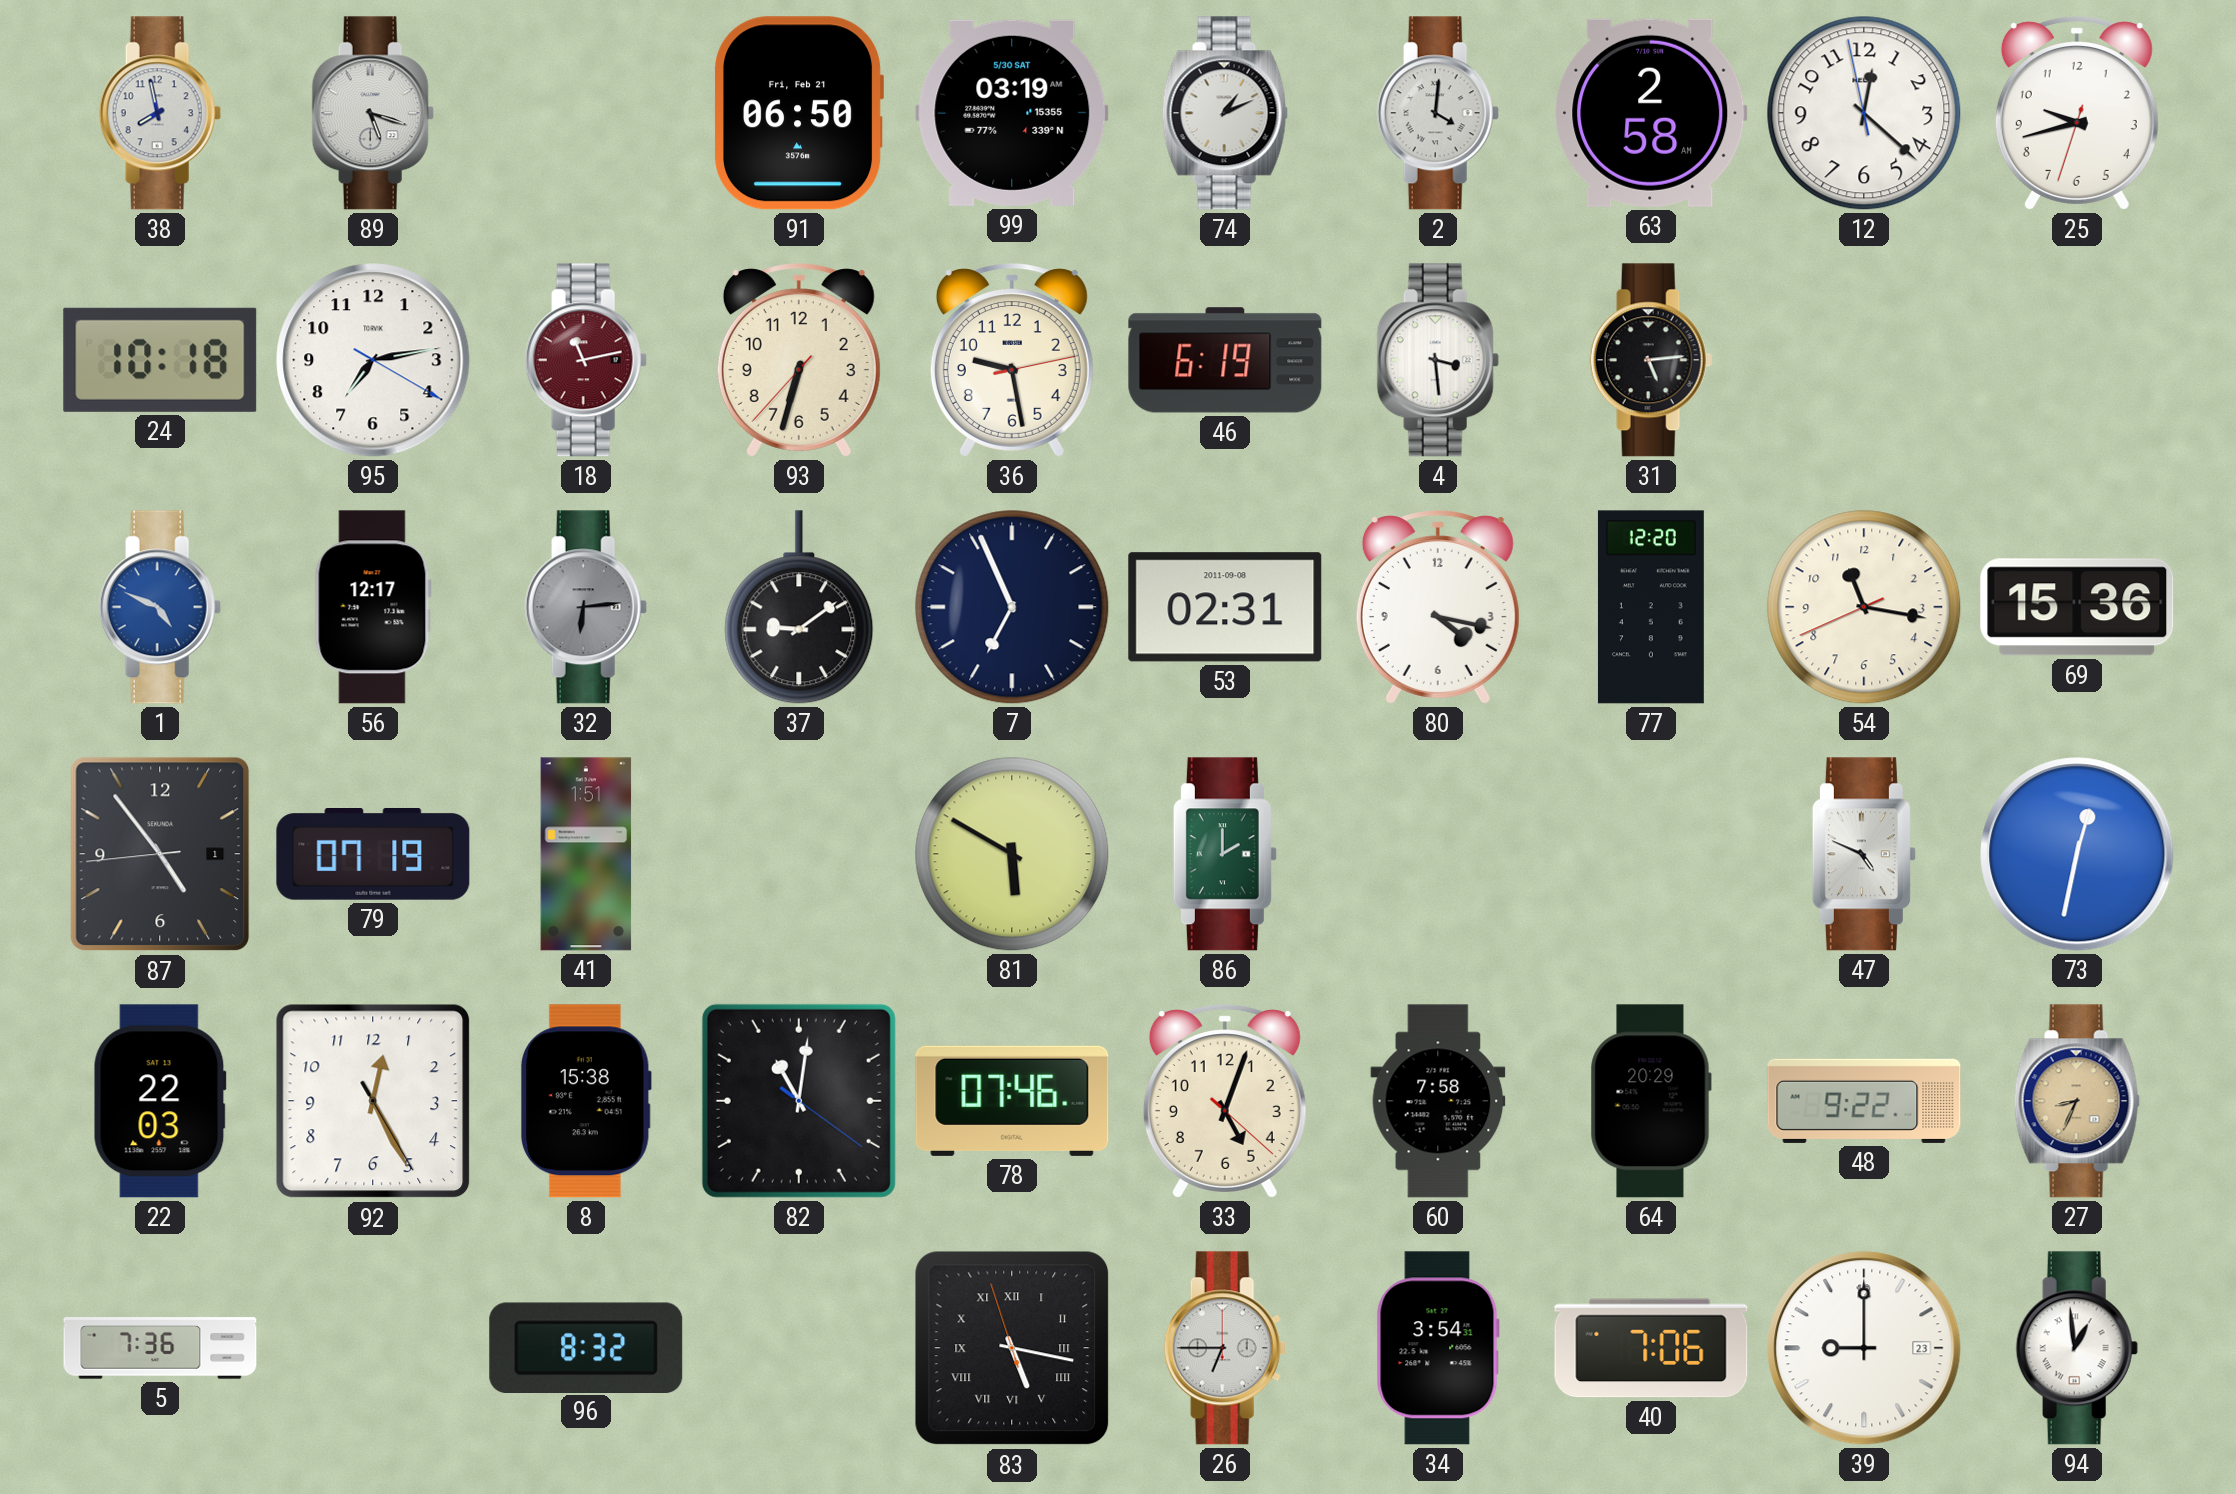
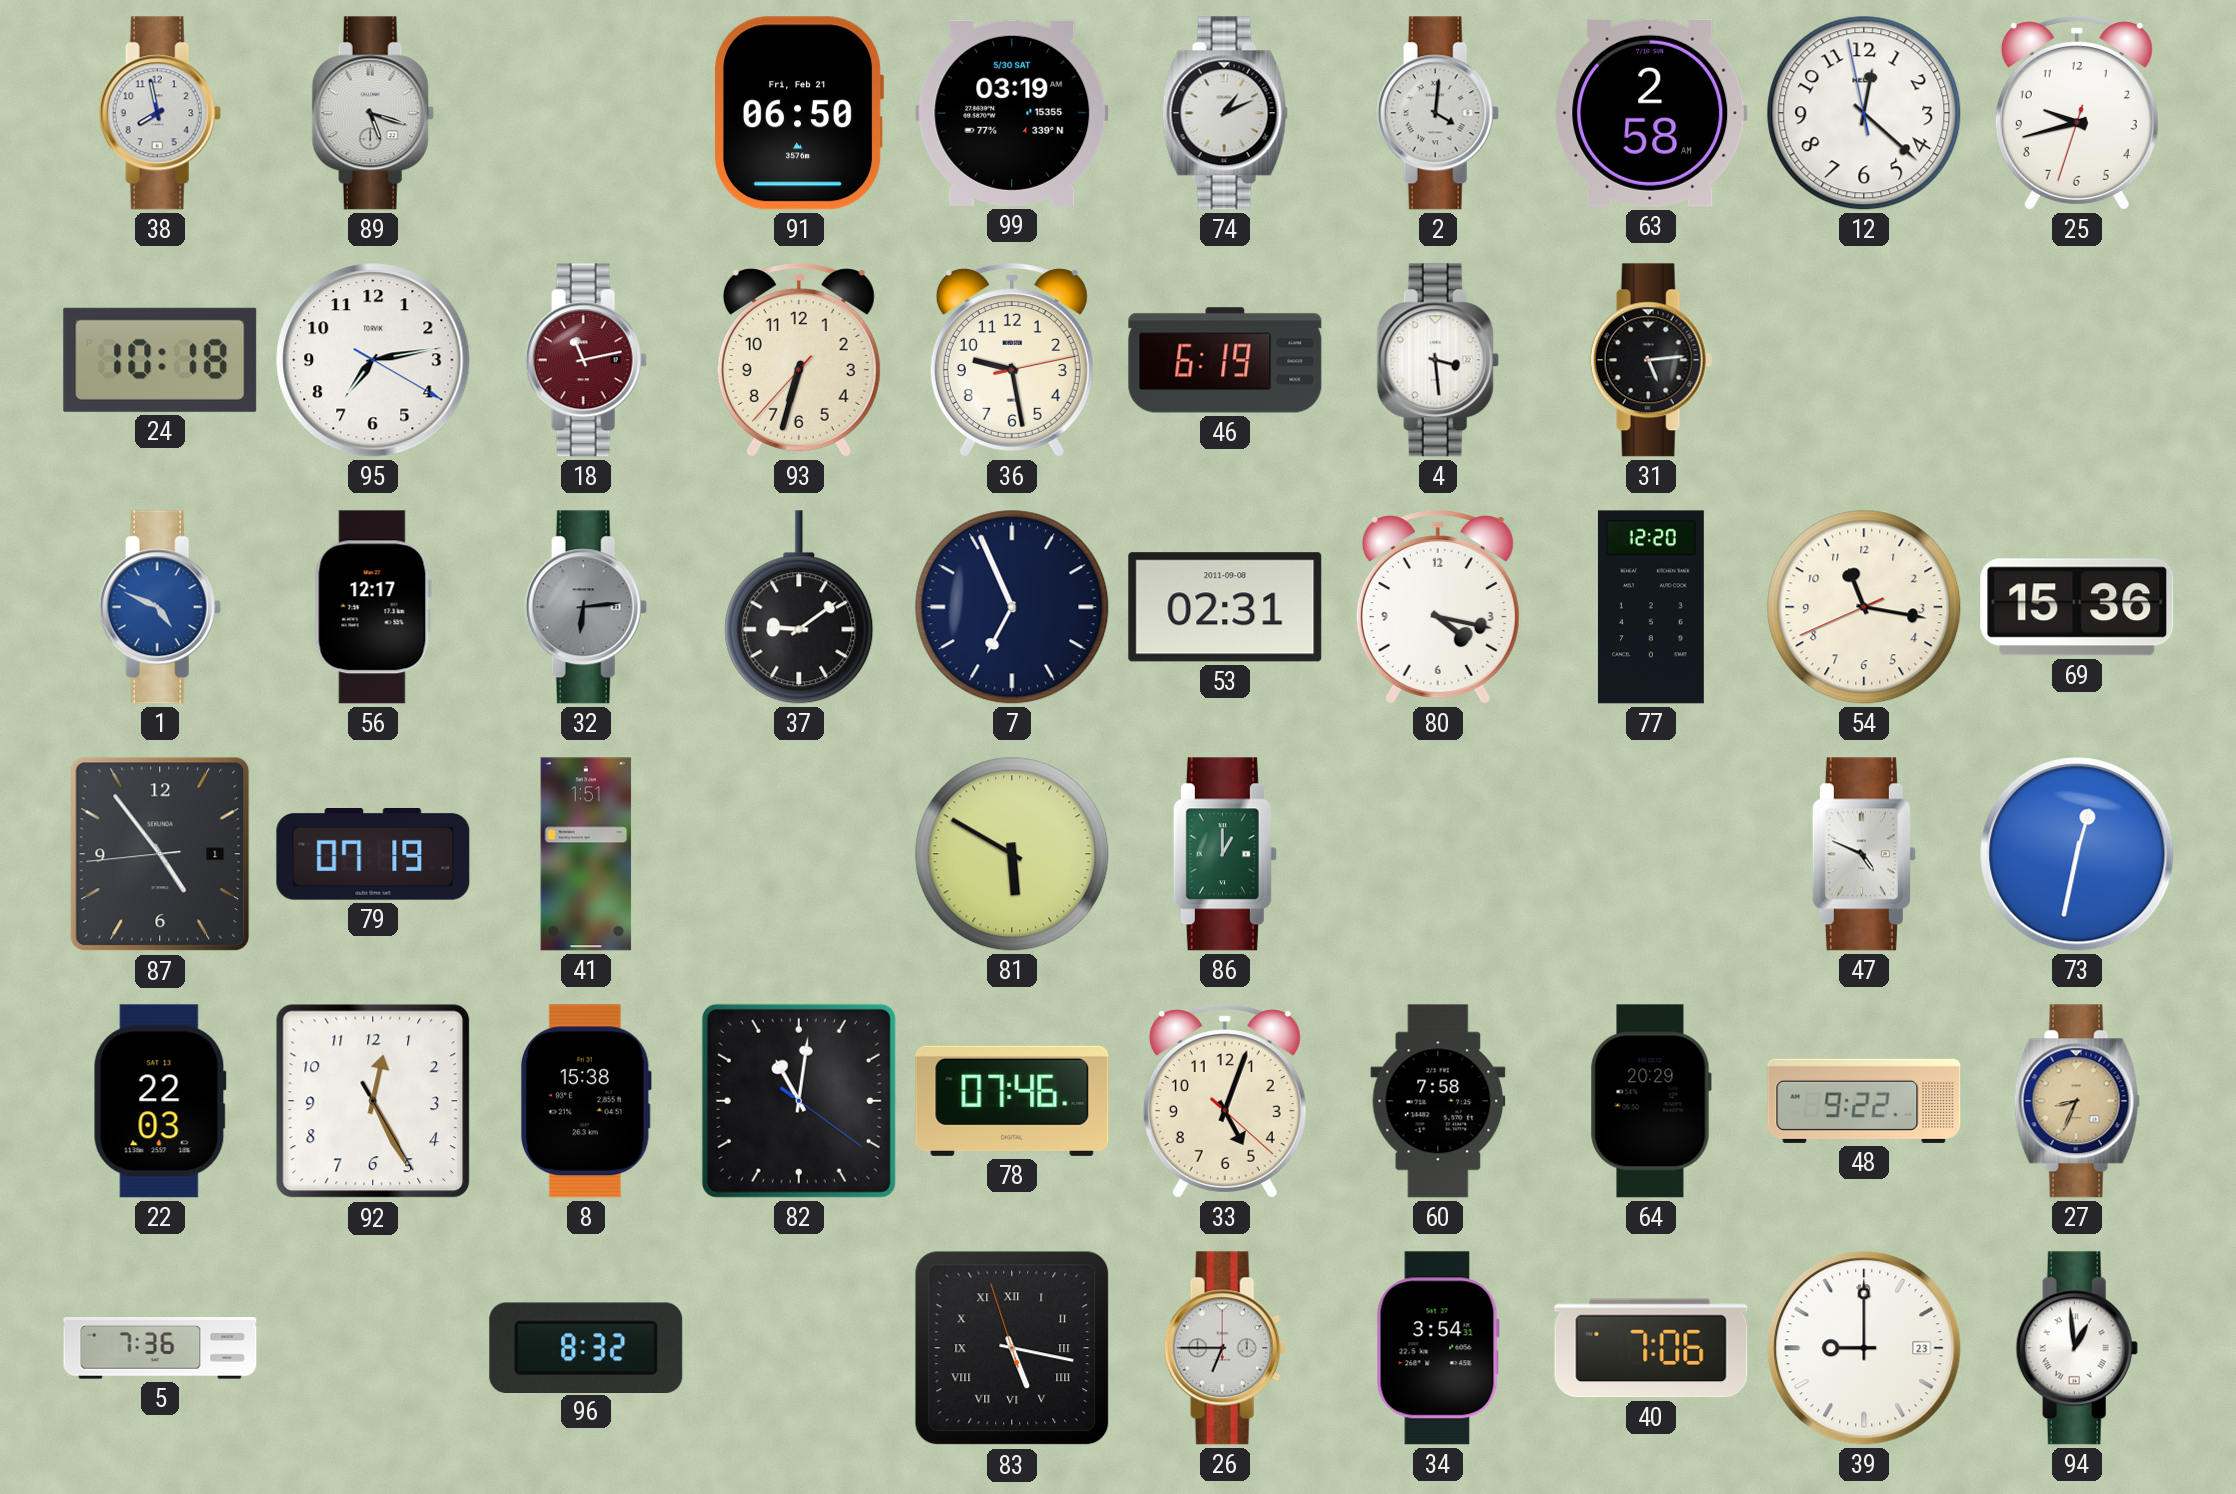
86: 2:00 -> 1:00
